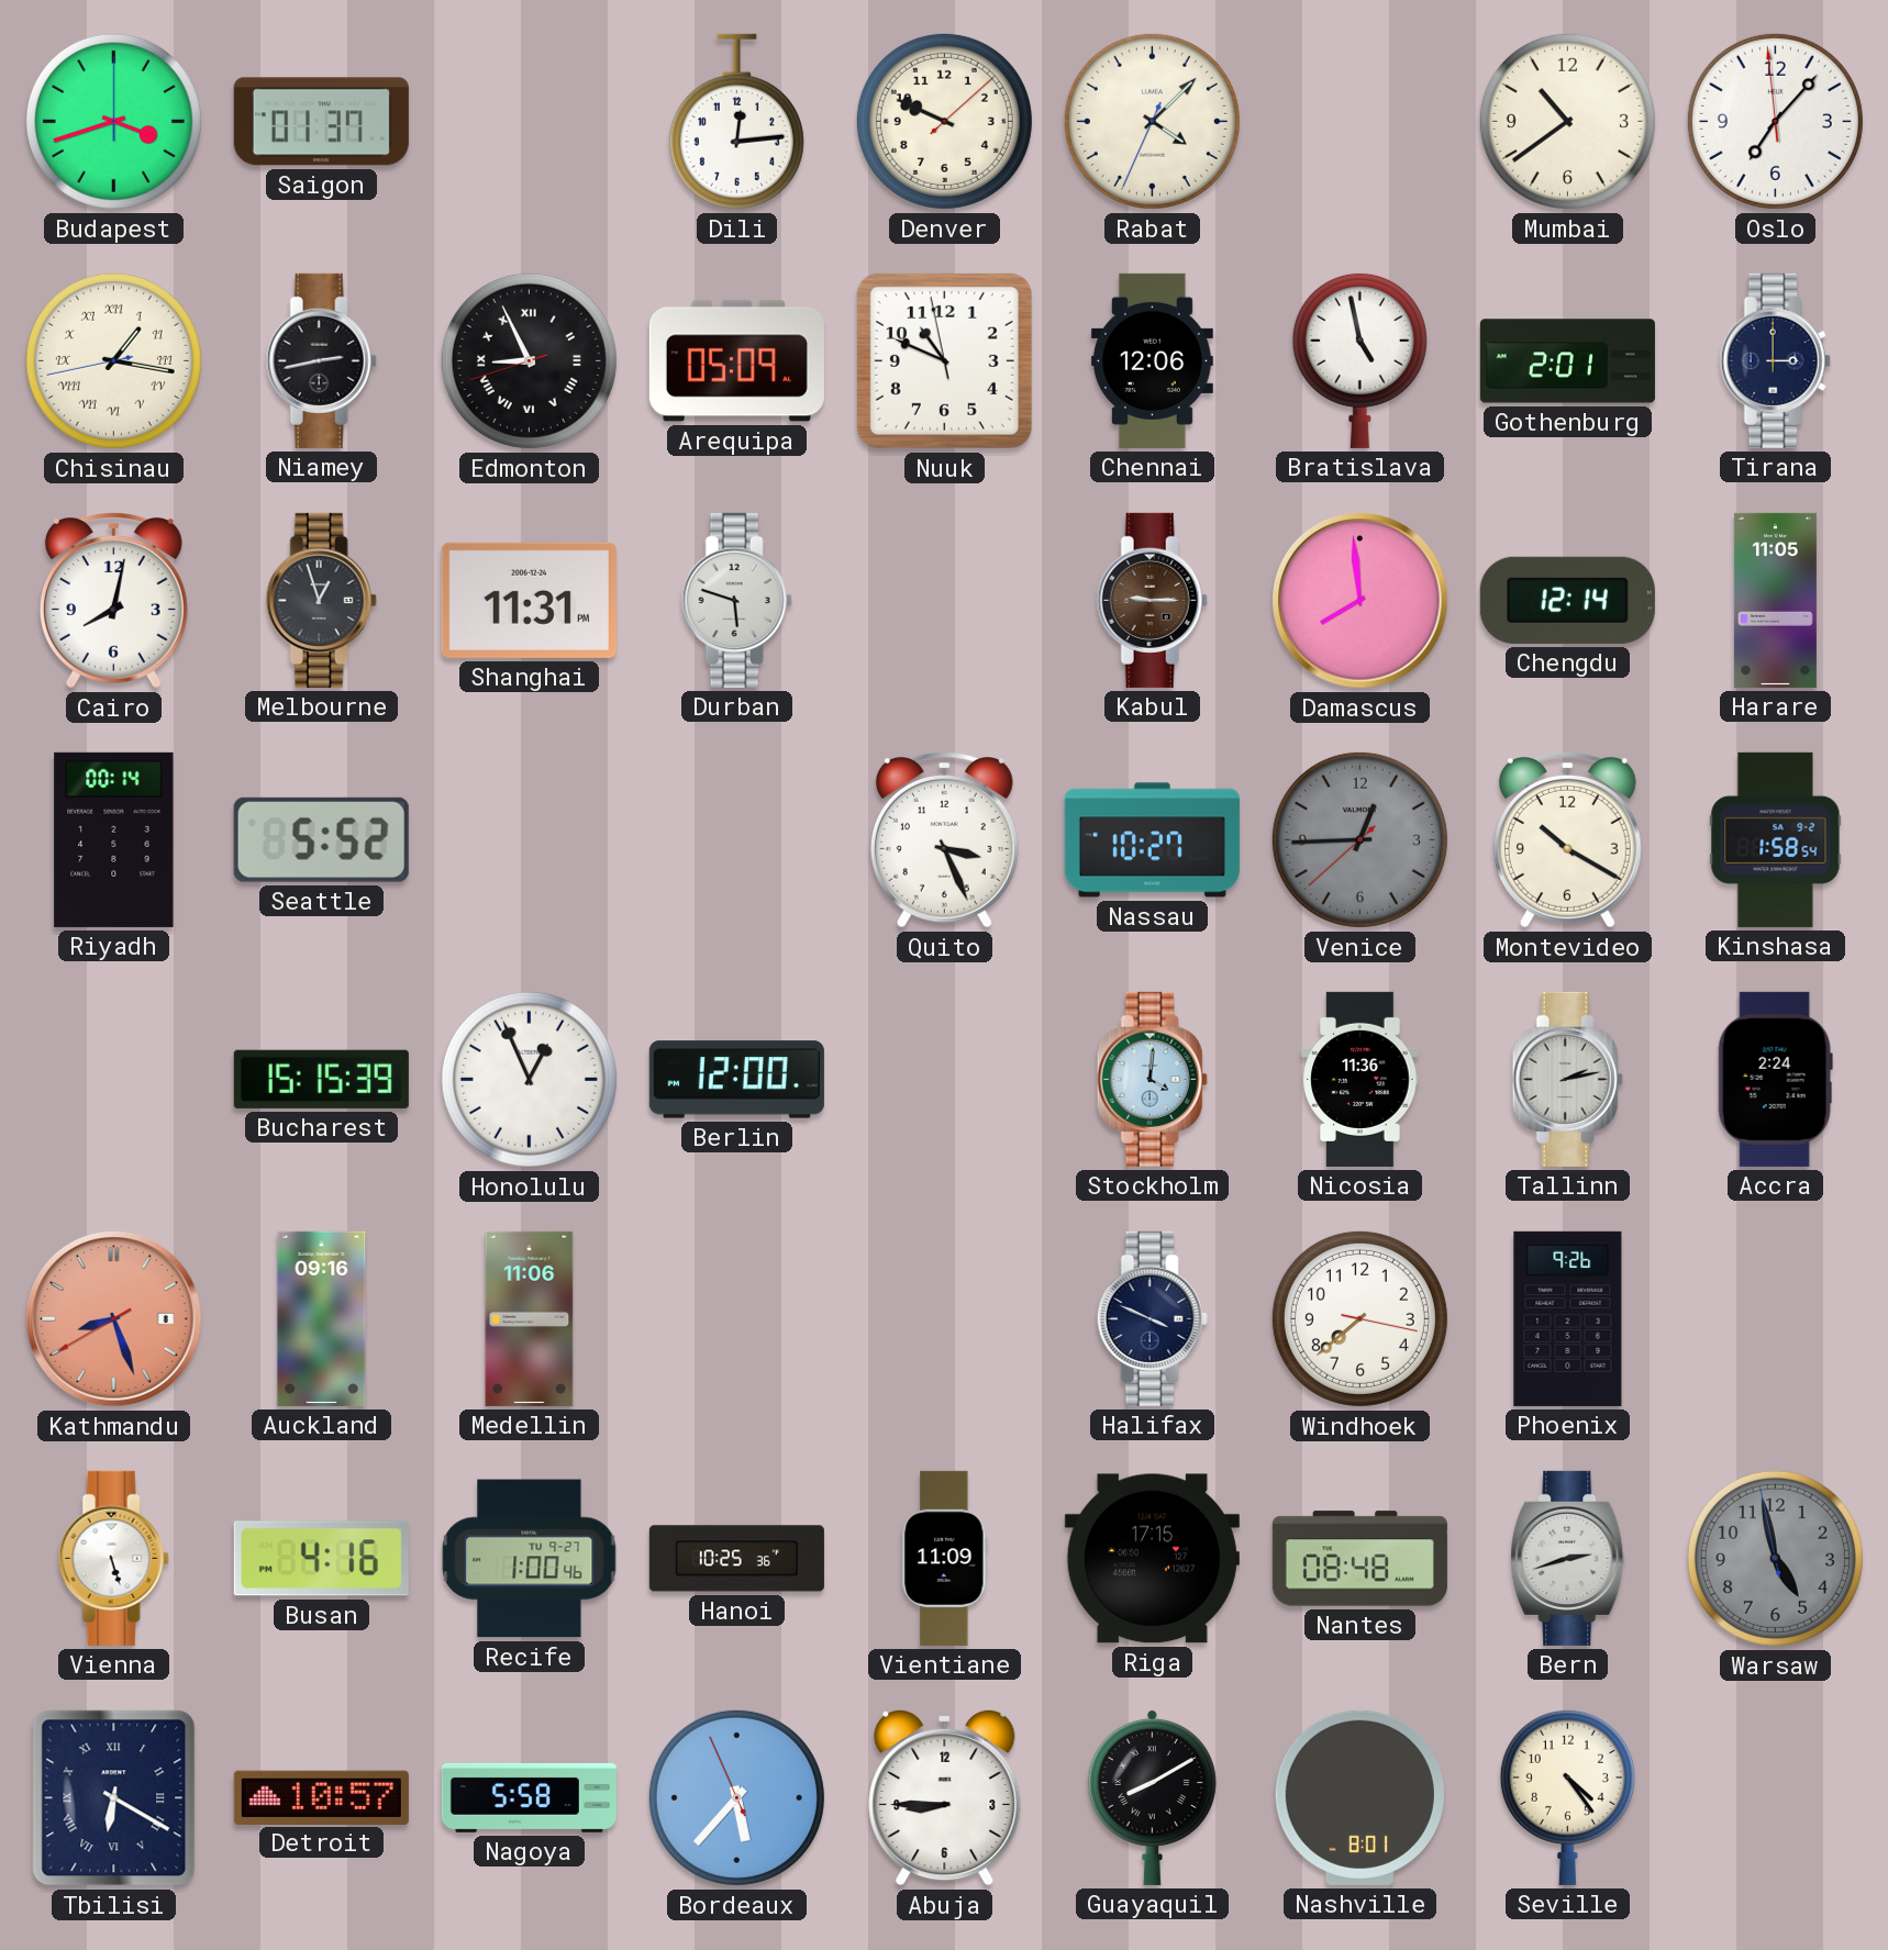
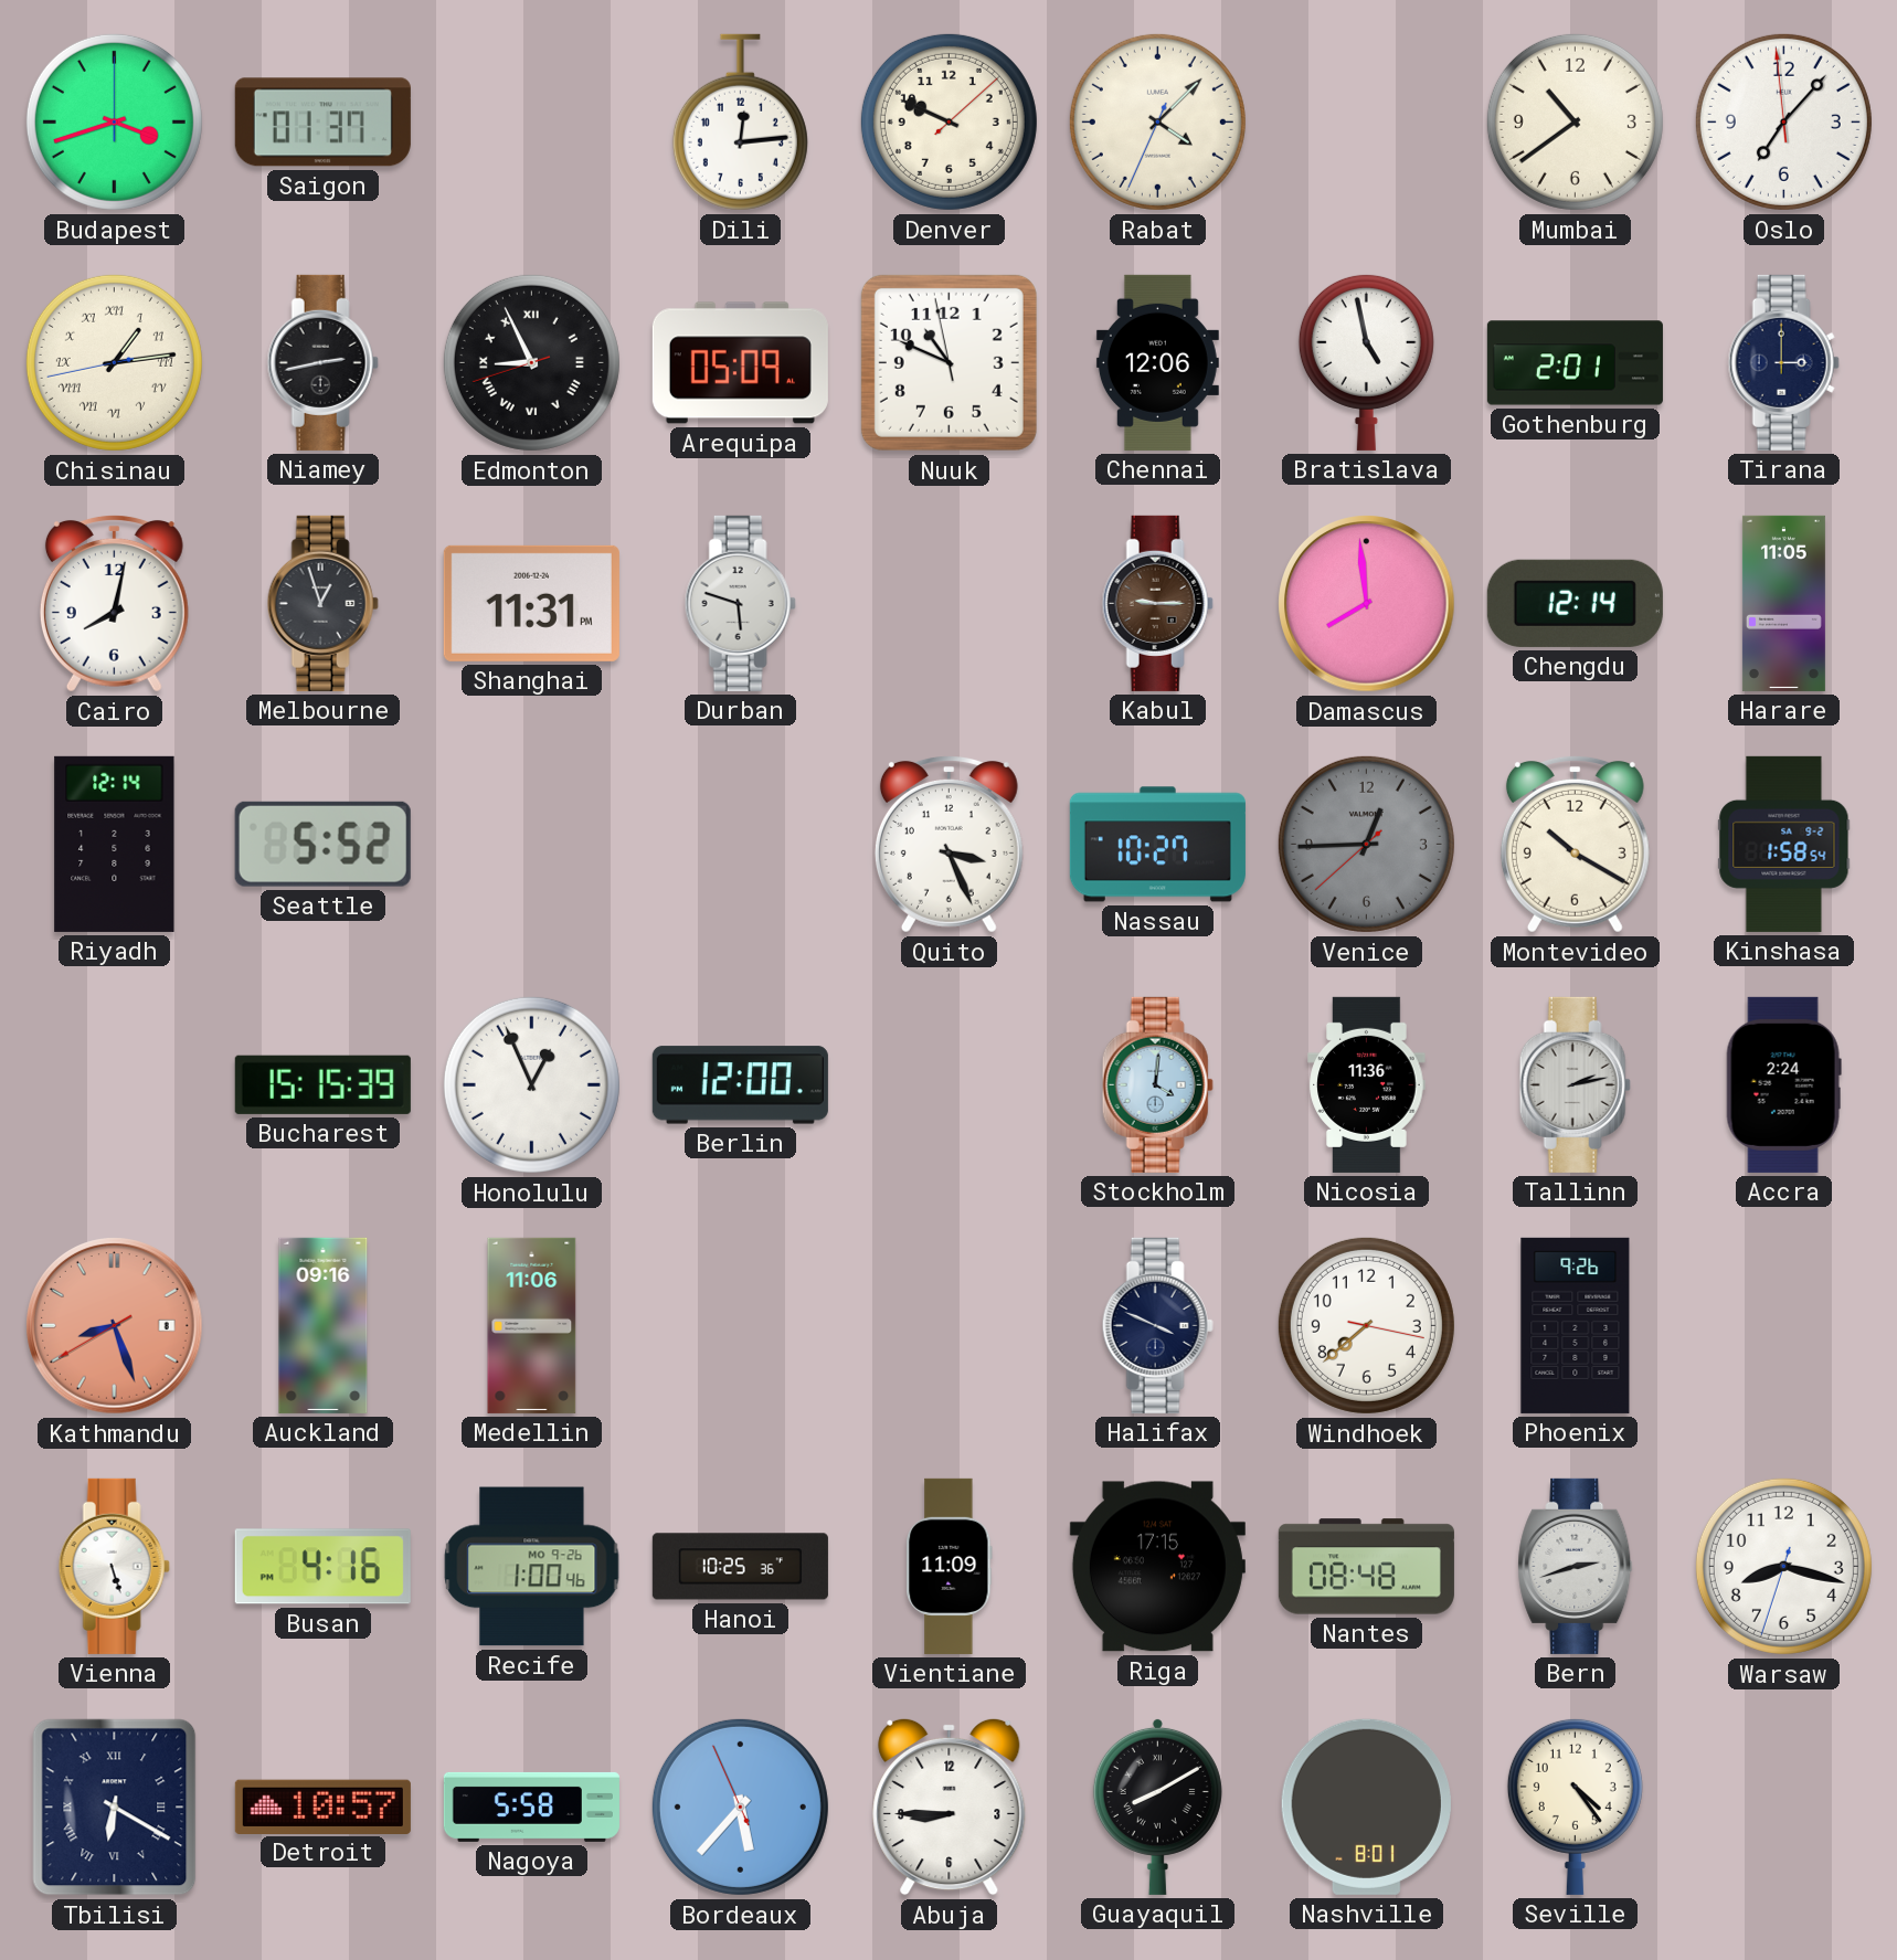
Chisinau: 1:16 -> 1:13
Riyadh: 00:14 -> 12:14
Recife date: TU 9-27 -> MO 9-26
Warsaw: 4:57 -> 8:17
Warsaw dial: grey -> white
